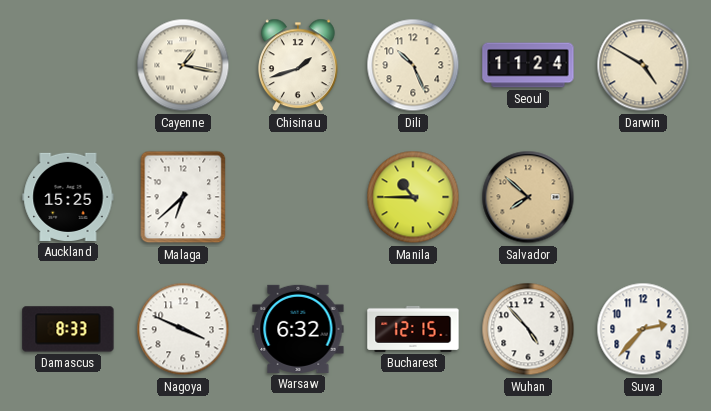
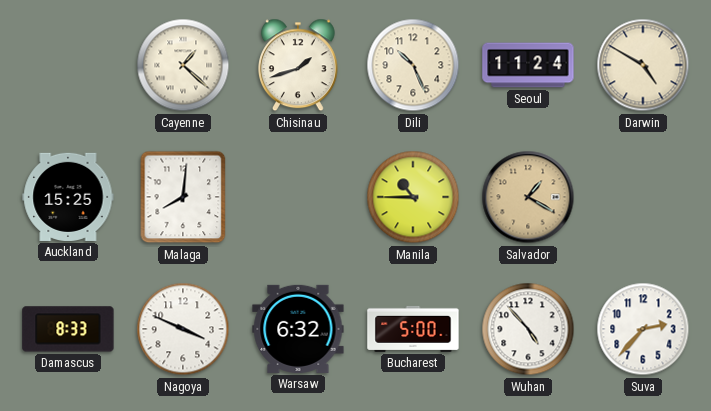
Cayenne: 1:17 -> 1:22
Malaga: 6:38 -> 8:01
Salvador: 7:52 -> 1:20
Bucharest: 12:15 -> 5:00
